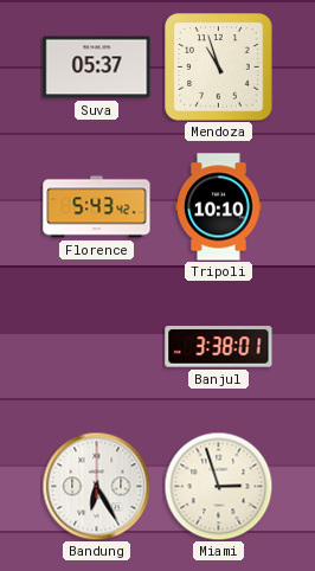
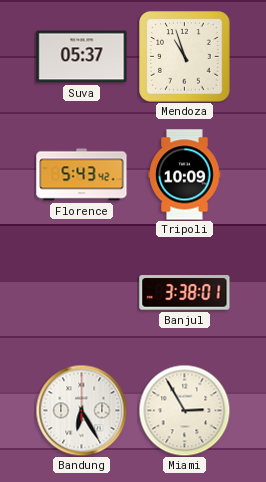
Tripoli: 10:10 -> 10:09
Miami: 2:57 -> 2:55
